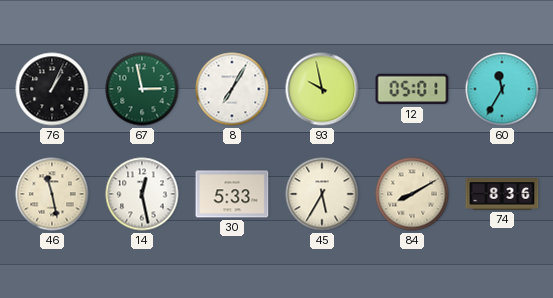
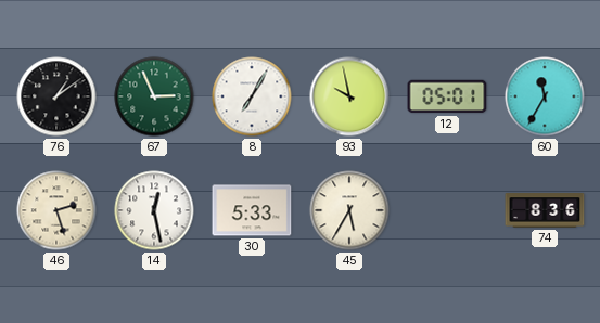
76: 1:04 -> 1:09
67: 2:58 -> 2:56
46: 11:28 -> 2:27
84: 8:10 -> none
